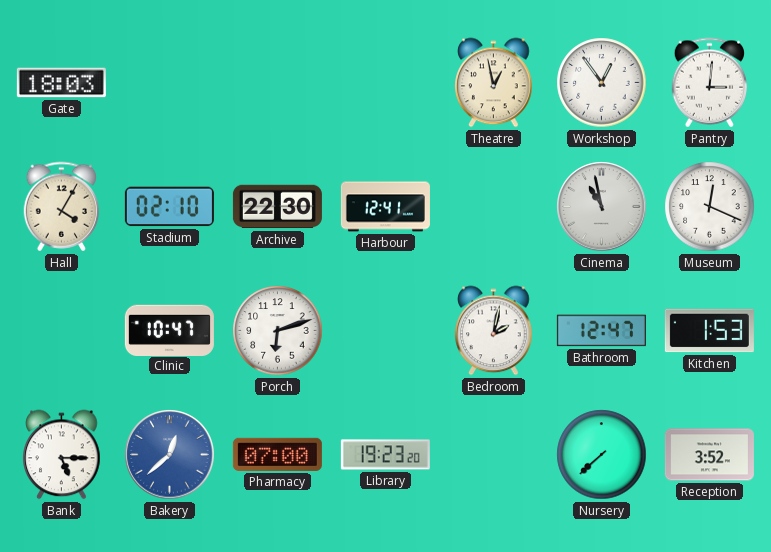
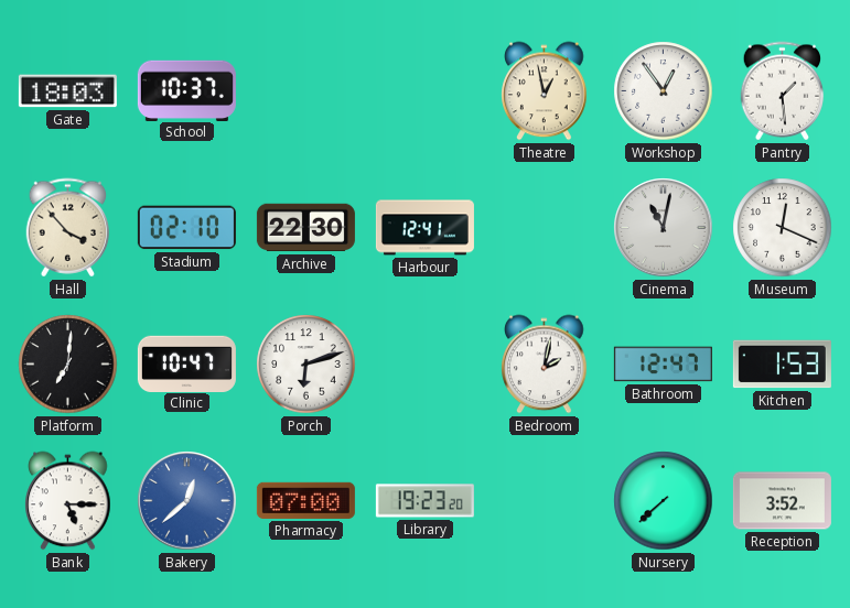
School: none -> 10:37
Pantry: 3:01 -> 1:29
Hall: 4:05 -> 3:53
Cinema: 10:58 -> 11:02
Platform: none -> 7:01
